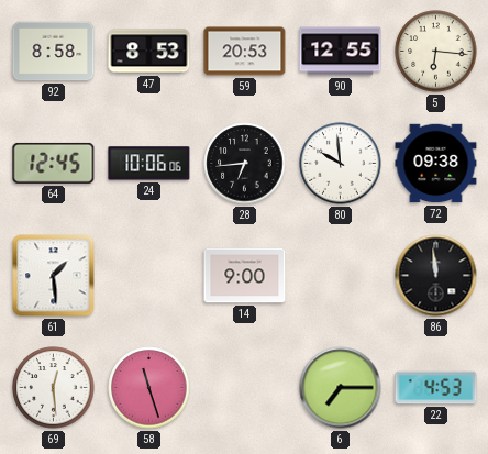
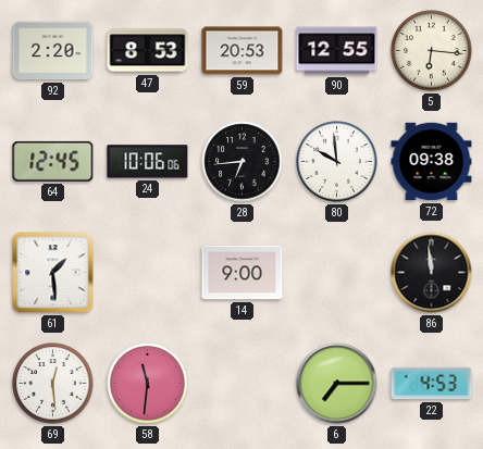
92: 8:58 -> 2:20
58: 11:27 -> 11:31
